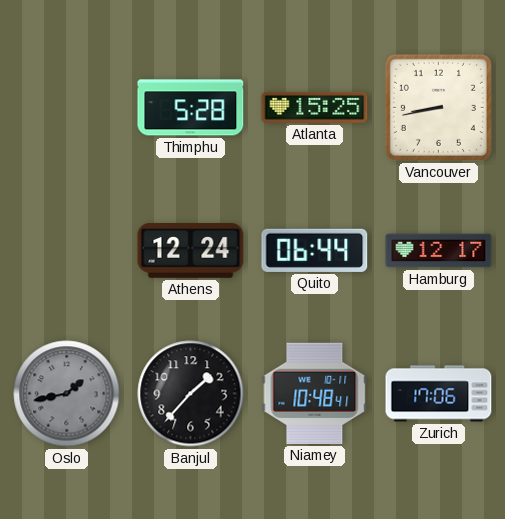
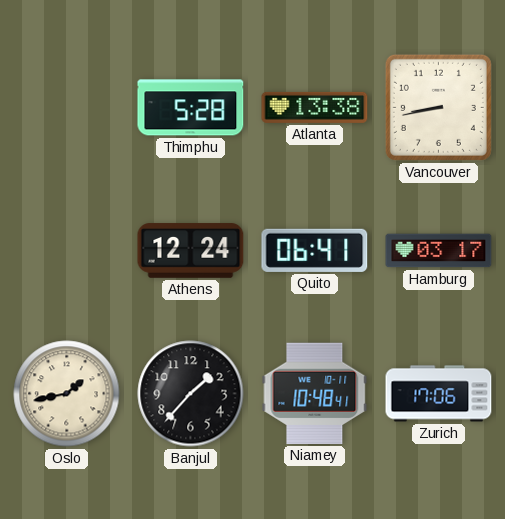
Atlanta: 15:25 -> 13:38
Quito: 06:44 -> 06:41
Hamburg: 12:17 -> 03:17
Oslo dial: grey -> cream
